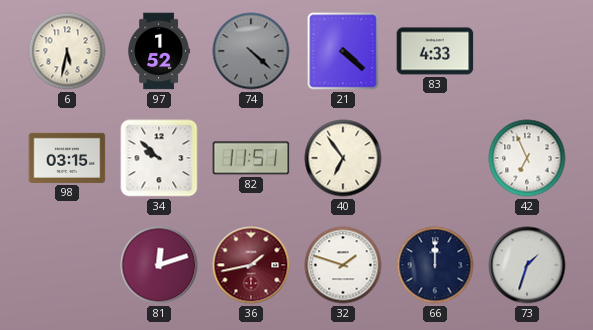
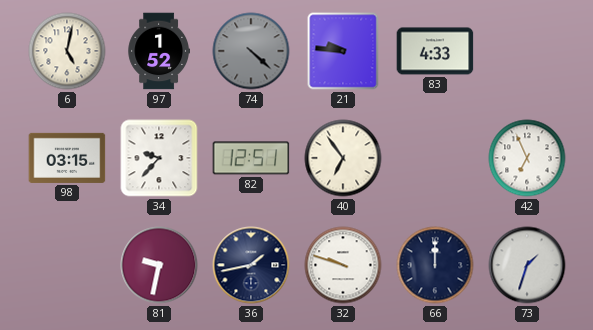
6: 5:32 -> 5:02
21: 4:22 -> 9:46
34: 9:52 -> 9:37
82: 11:51 -> 12:51
81: 12:12 -> 9:32
36 dial: burgundy -> navy
32: 1:48 -> 9:48
